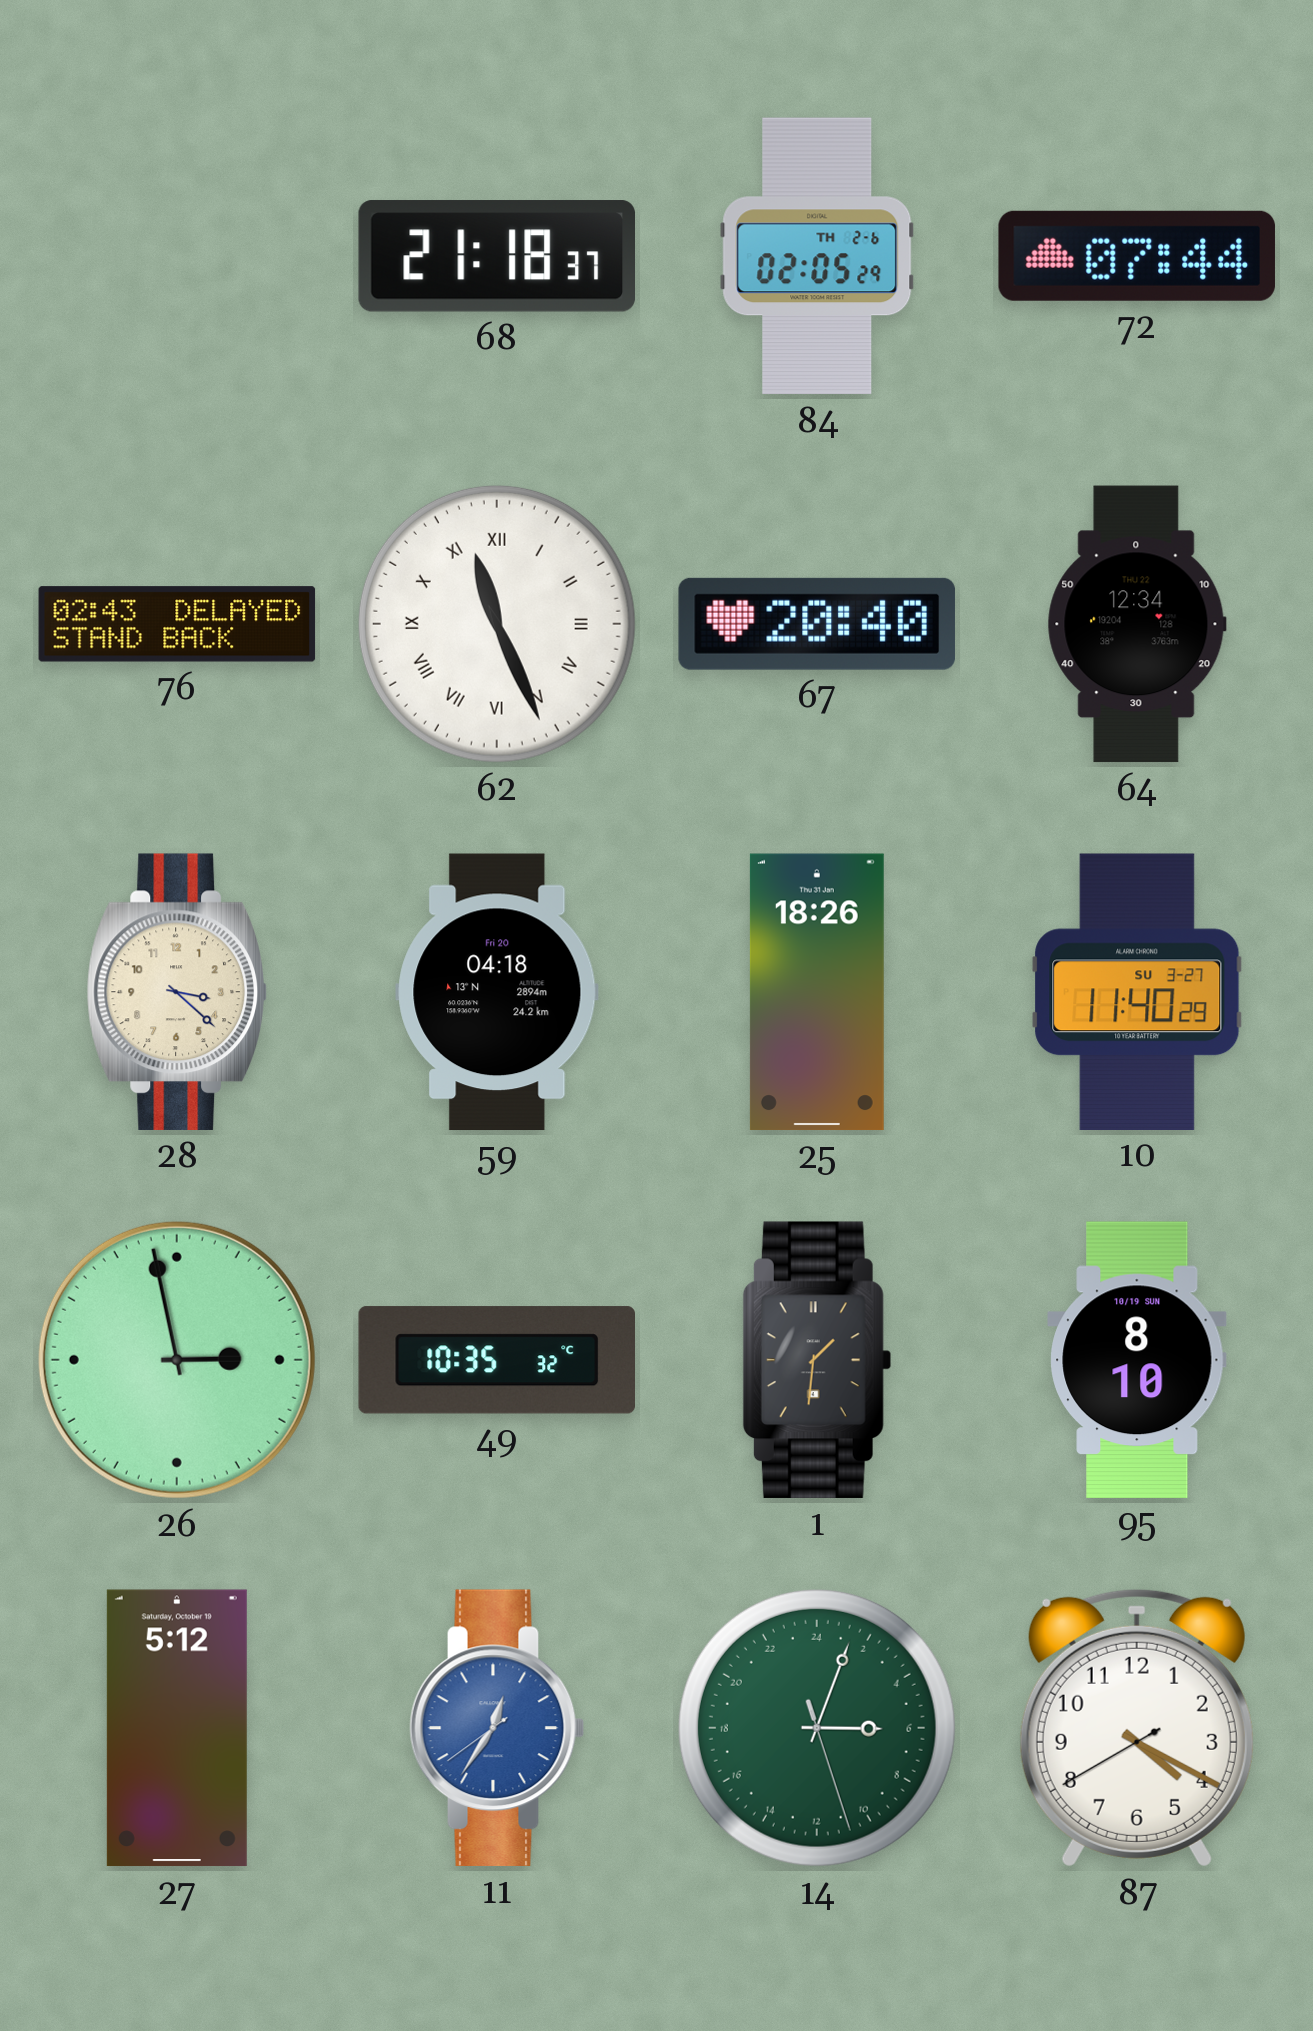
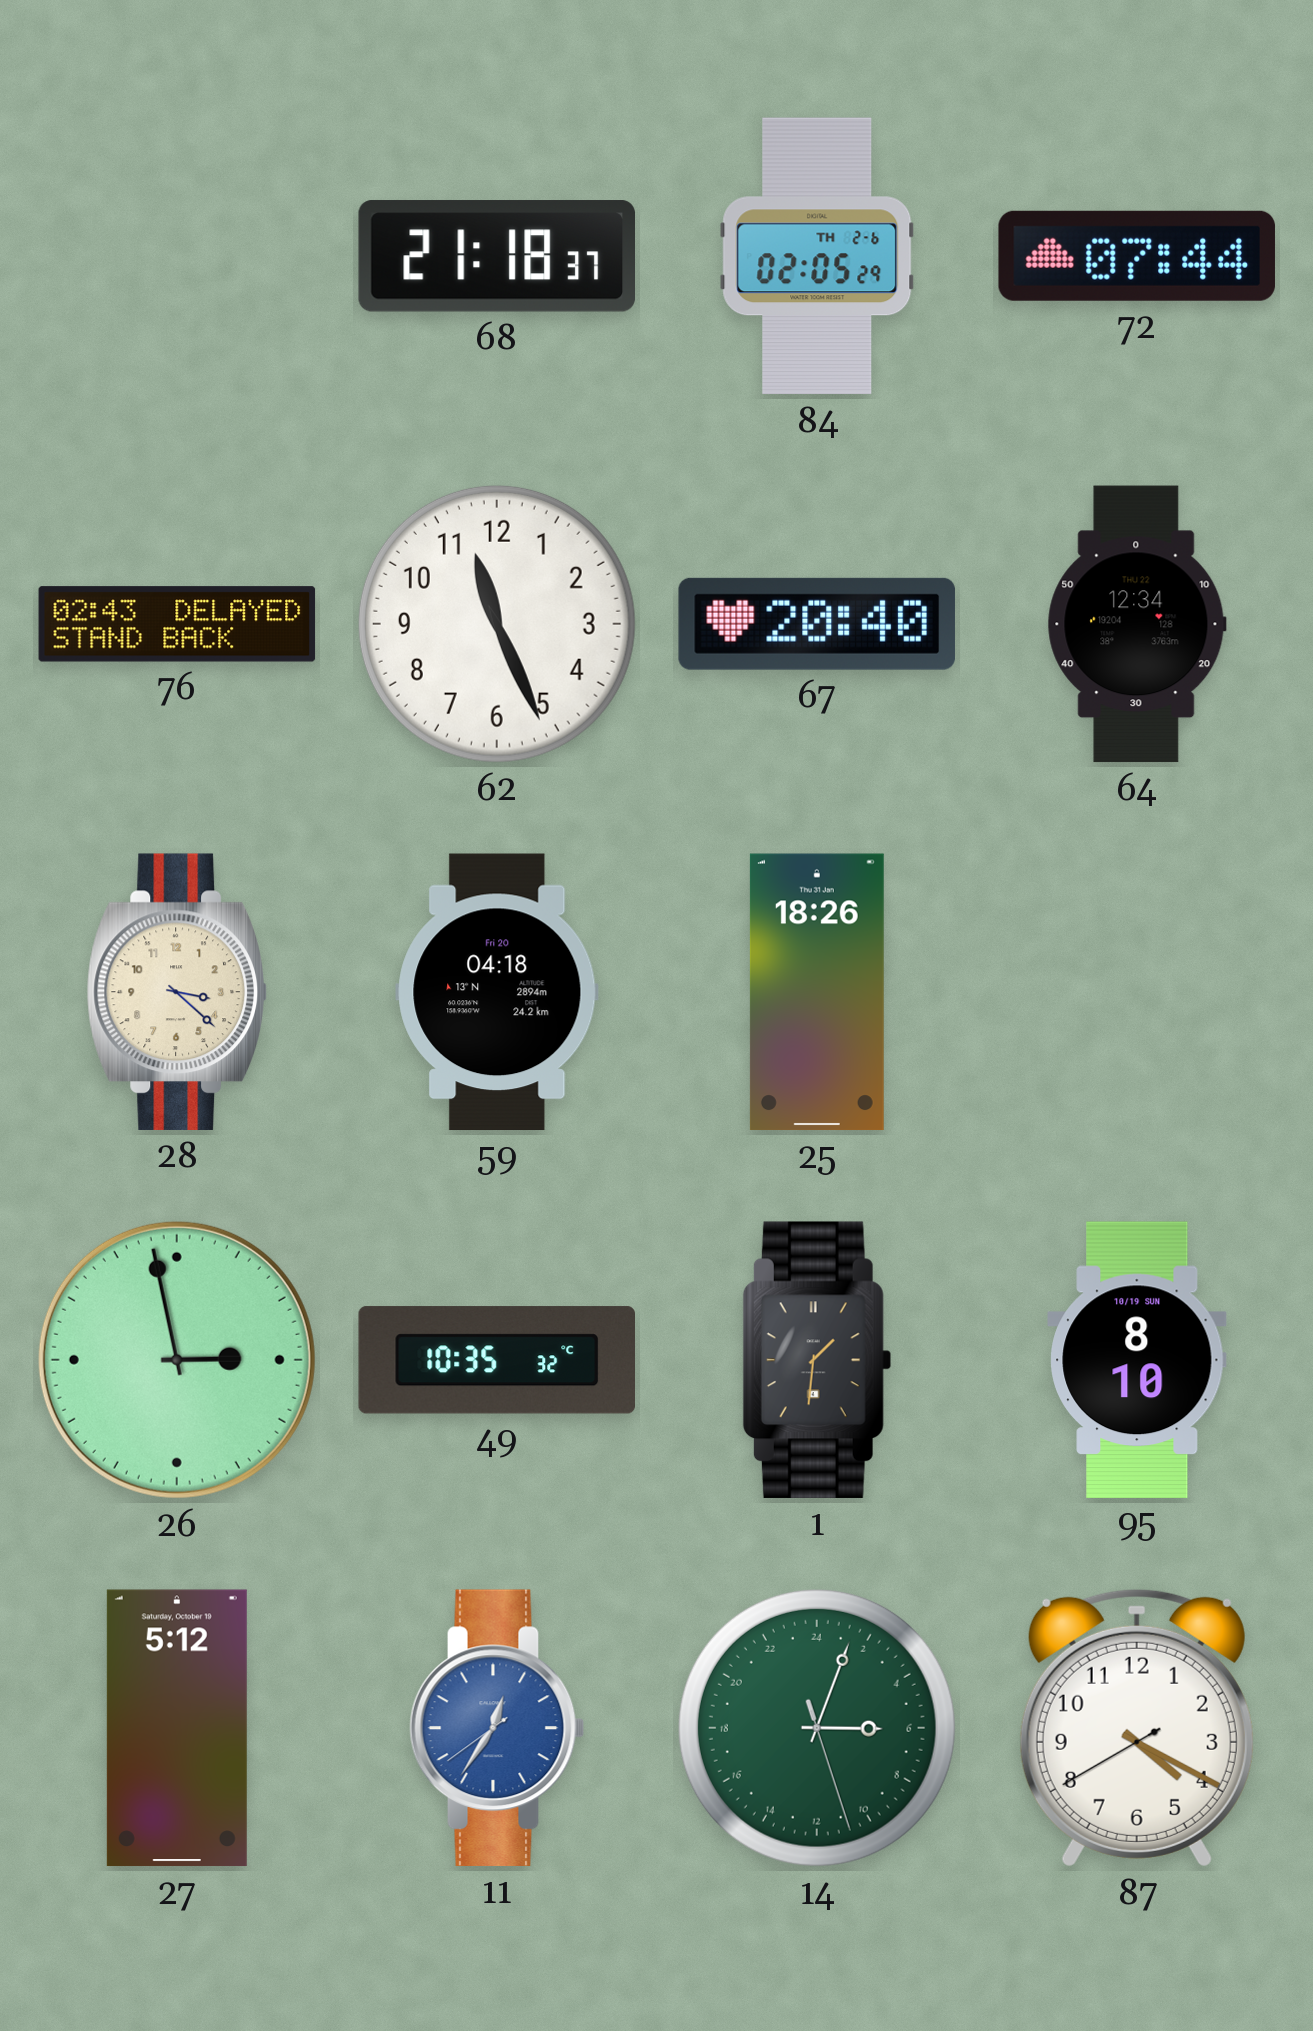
62 numerals: Roman -> Arabic
10: 11:40 -> none
